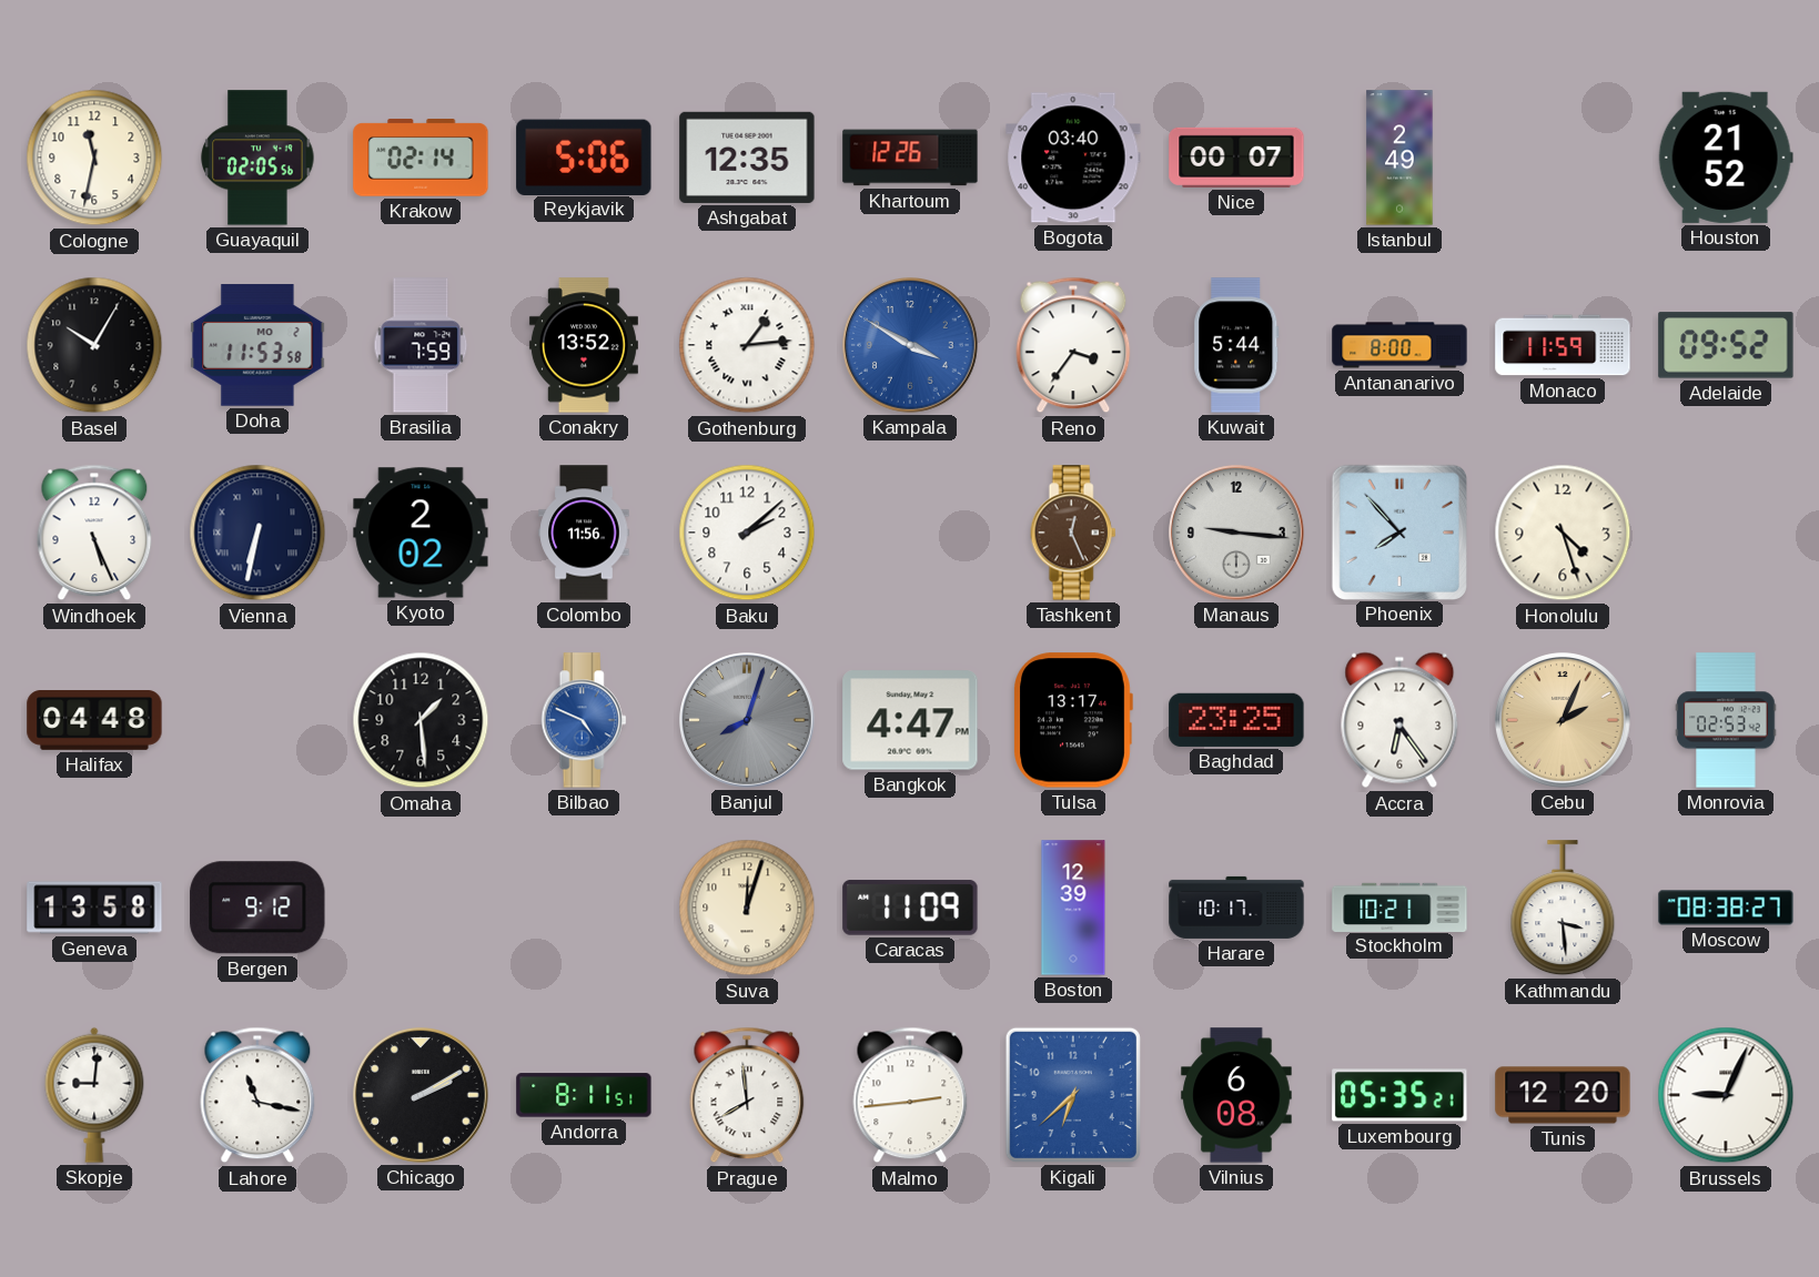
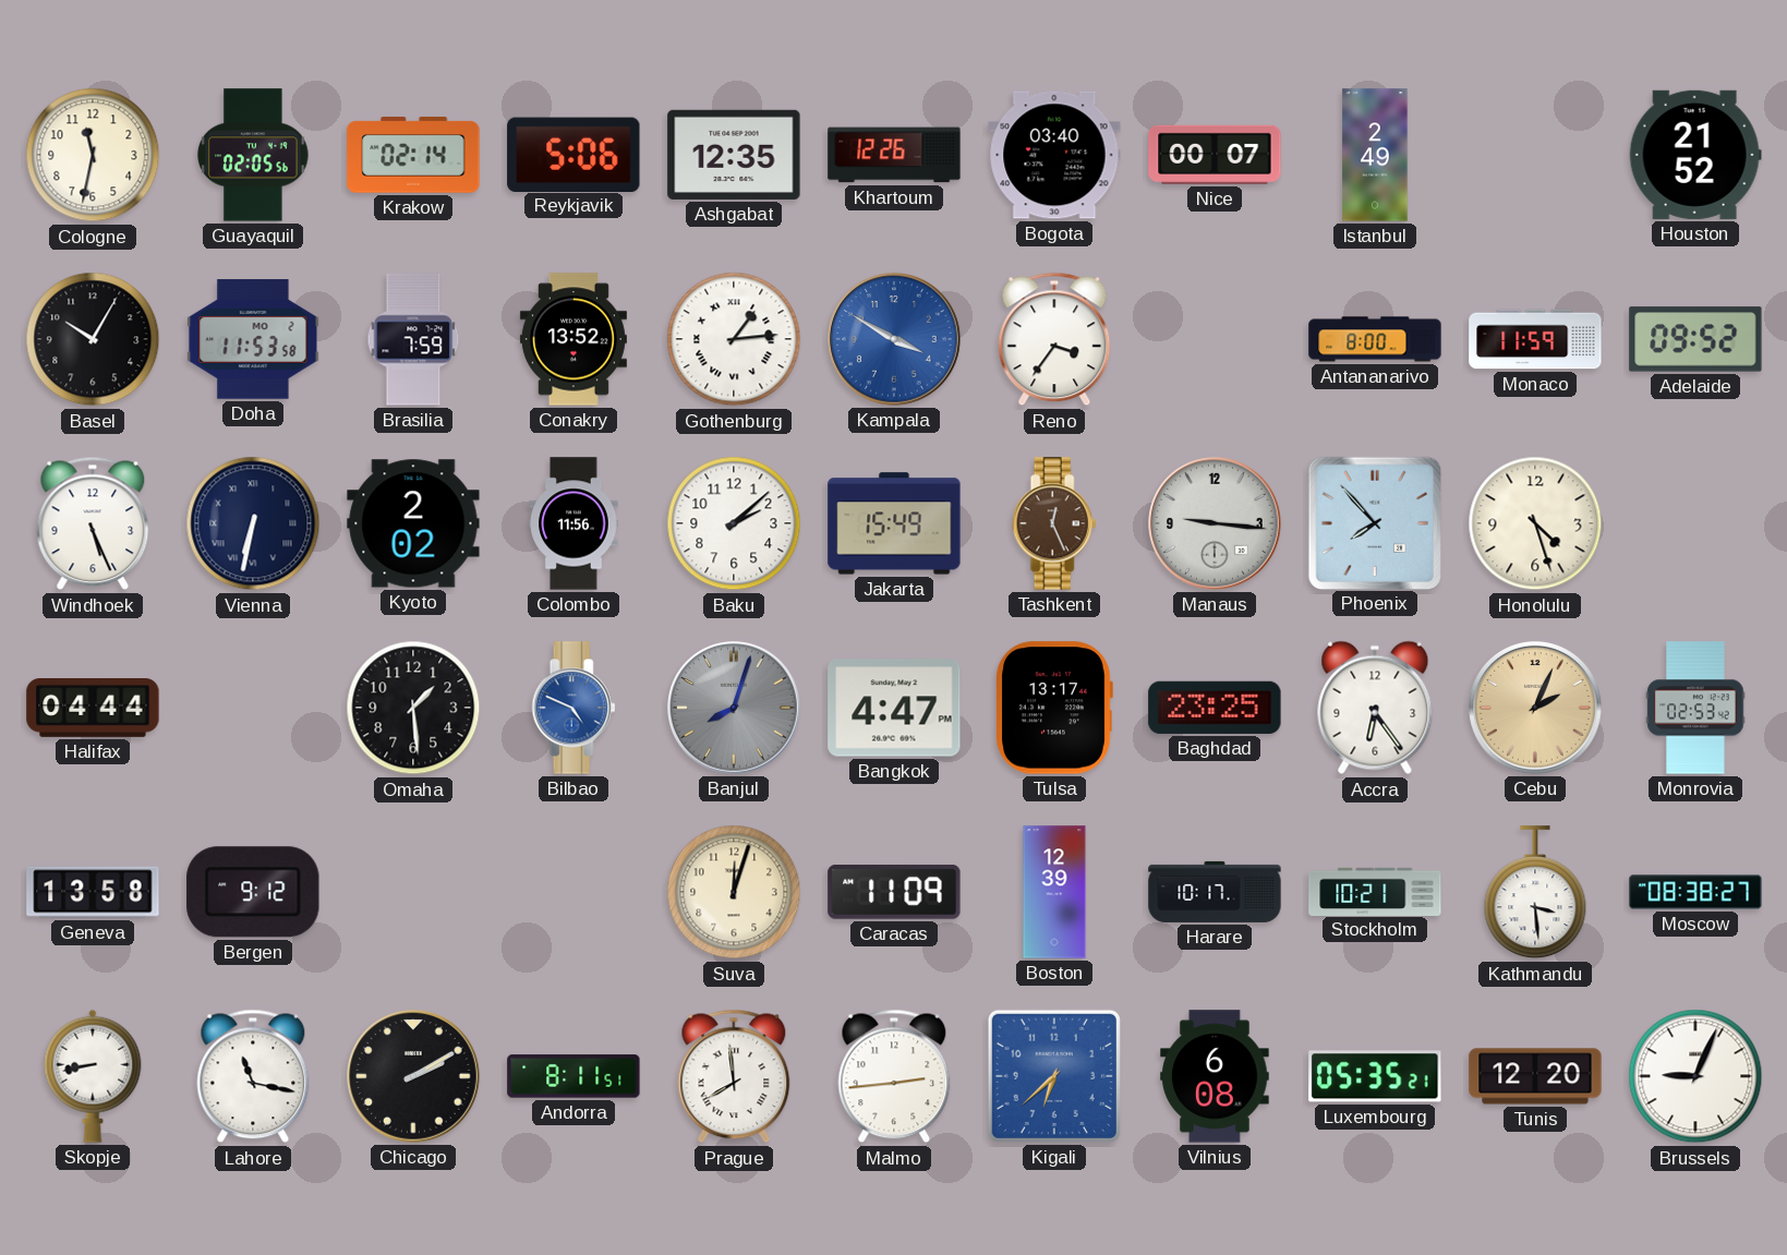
Kuwait: 5:44 -> none
Jakarta: none -> 15:49
Halifax: 04:48 -> 04:44
Skopje: 9:01 -> 8:43
